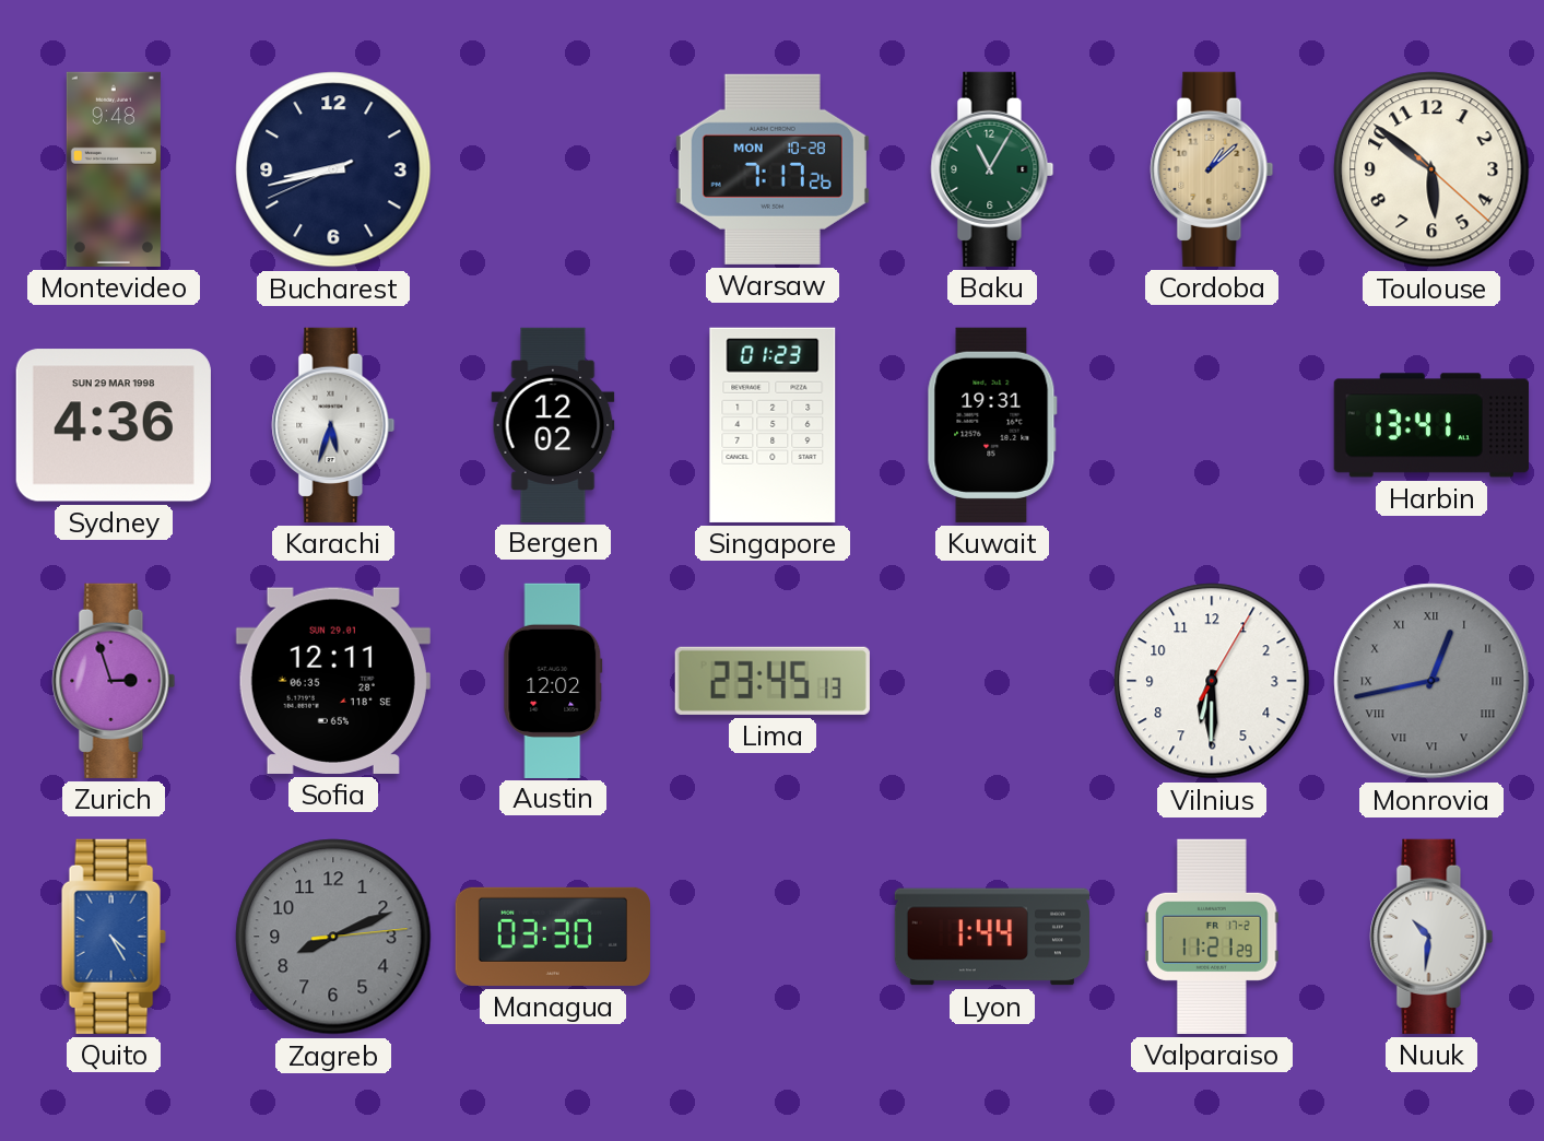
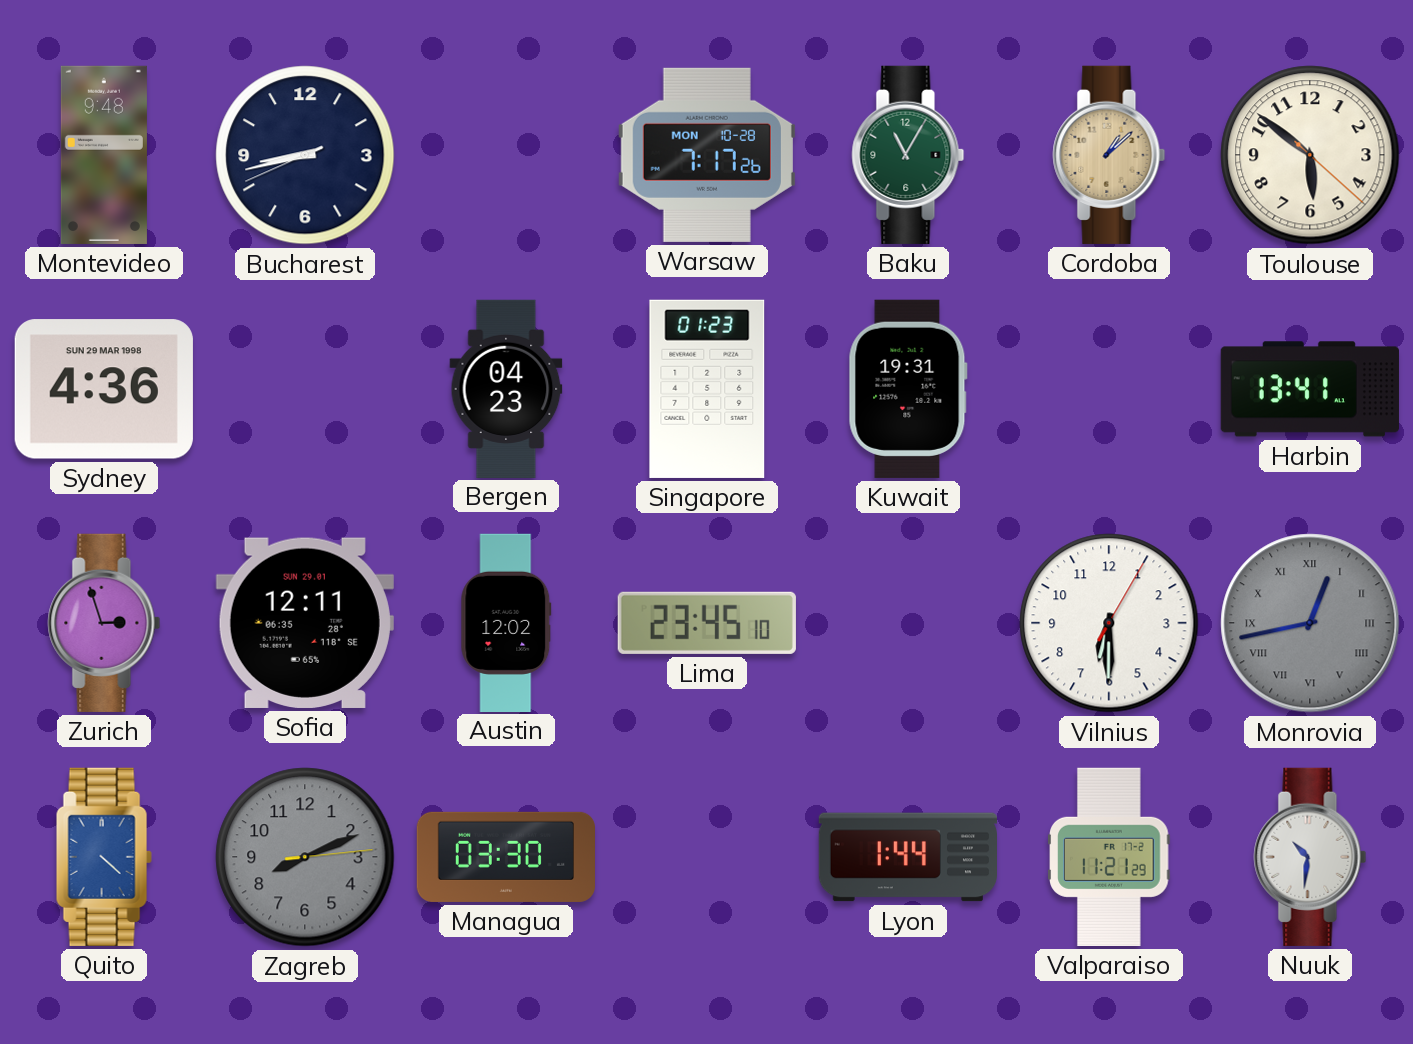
Karachi: 5:33 -> none
Bergen: 12:02 -> 04:23
Lima: 23:45:13 -> 23:45:10
Quito: 4:25 -> 4:22
